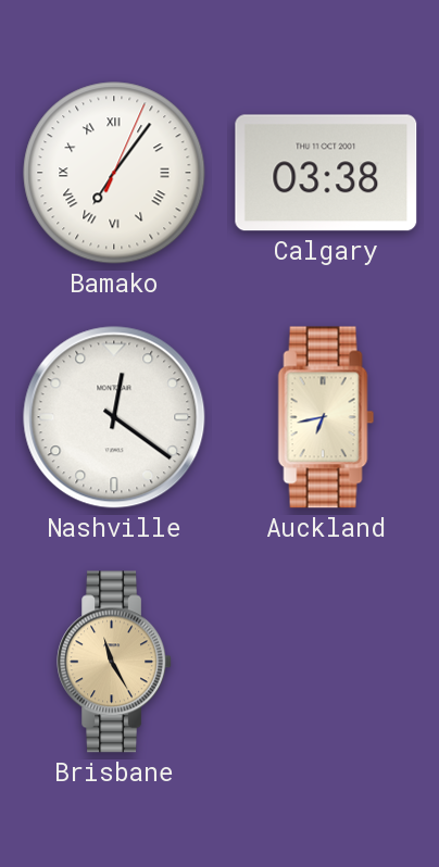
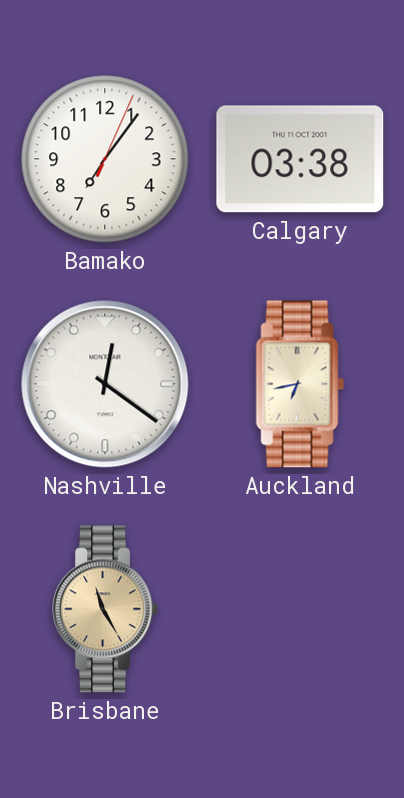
Bamako numerals: Roman -> Arabic
